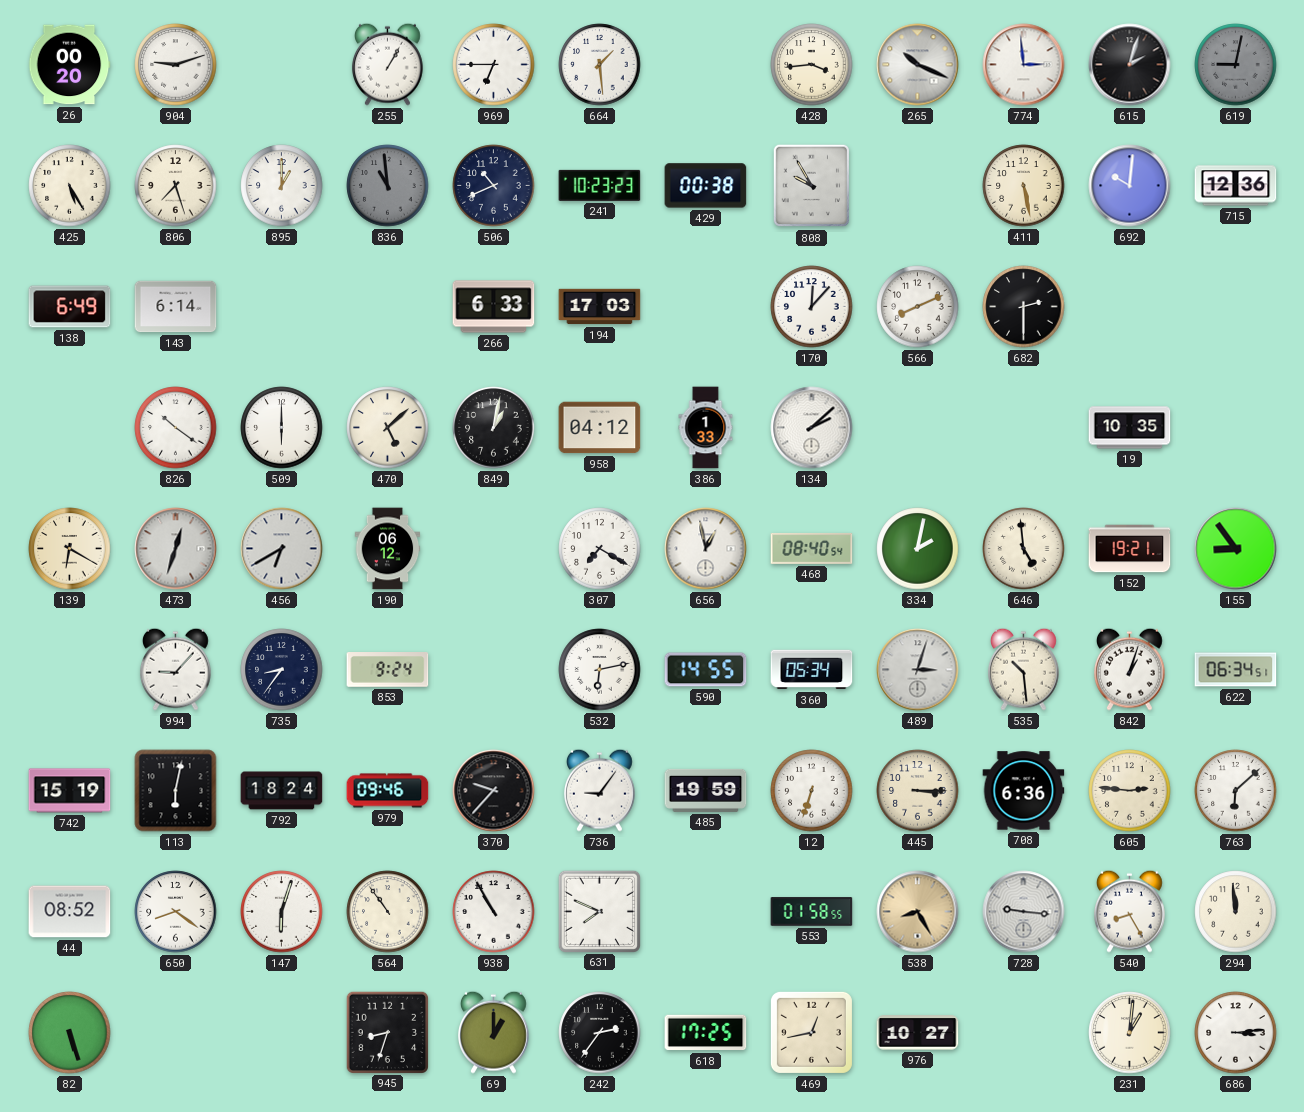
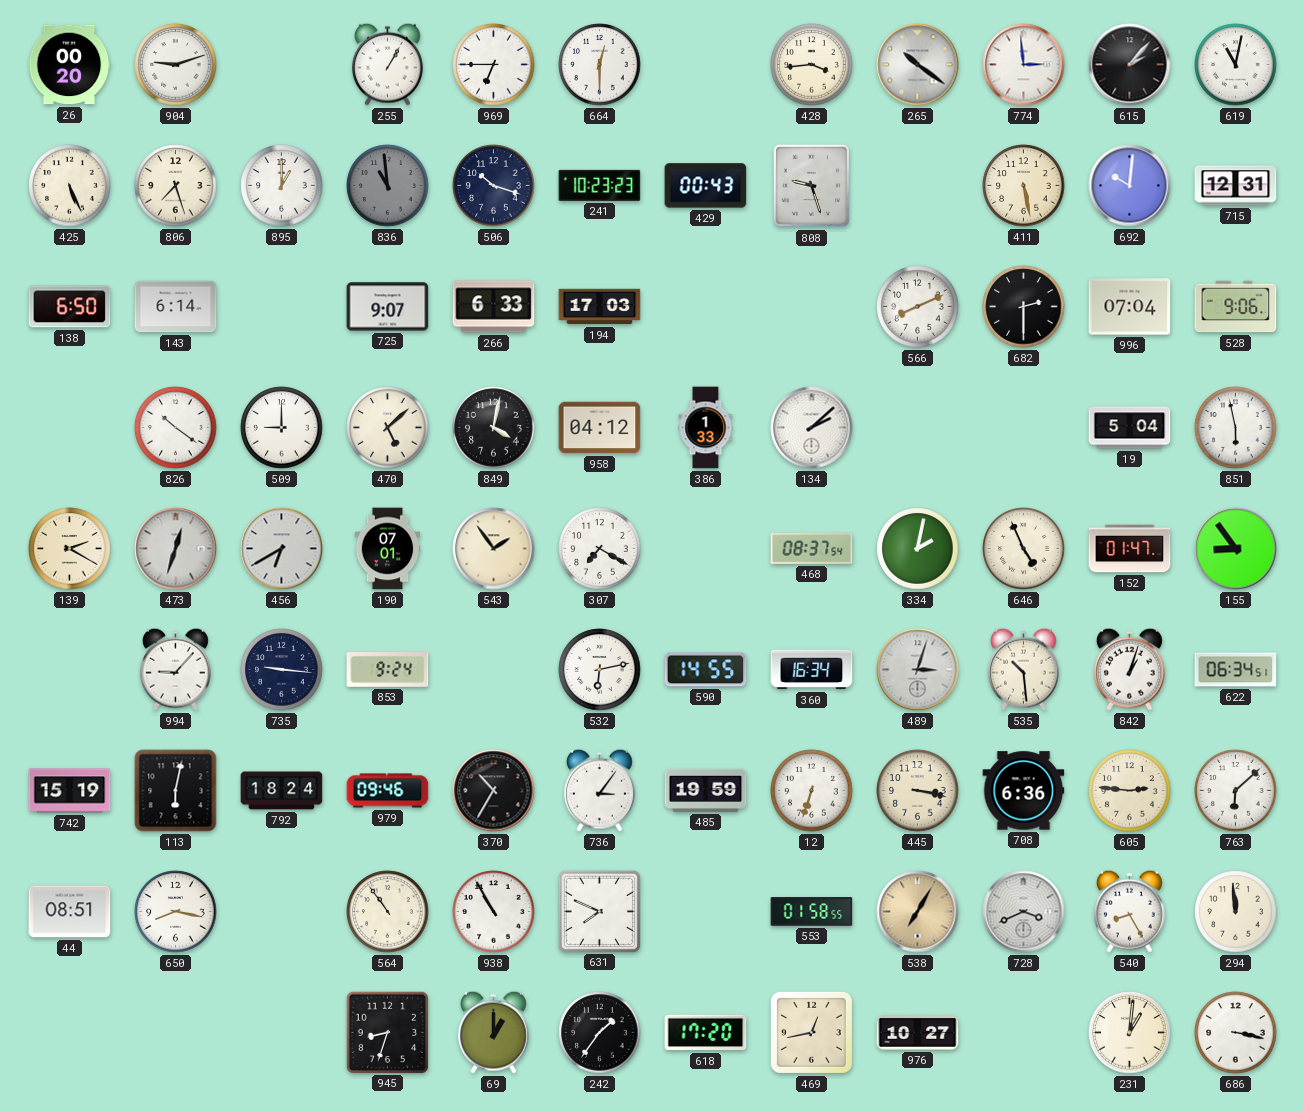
664: 1:29 -> 12:30
265: 10:19 -> 10:21
615: 2:03 -> 2:07
619: 9:02 -> 11:02
619 dial: grey -> white
425: 5:25 -> 5:26
506: 10:41 -> 10:18
429: 00:38 -> 00:43
808: 9:55 -> 9:27
715: 12:36 -> 12:31
138: 6:49 -> 6:50
725: none -> 9:07
170: 12:07 -> none
996: none -> 07:04
528: none -> 9:06
509: 6:00 -> 9:00
849: 1:02 -> 4:02
19: 10:35 -> 5:04
851: none -> 5:58
139: 6:20 -> 2:20
190: 06:12 -> 07:01
543: none -> 1:54
656: 12:58 -> none
468: 08:40 -> 08:37
646: 4:59 -> 4:56
152: 19:21 -> 01:47
735: 8:36 -> 9:16
360: 05:34 -> 16:34
370: 9:37 -> 10:35
736: 9:06 -> 3:06
445: 3:15 -> 3:17
44: 08:52 -> 08:51
650: 8:21 -> 8:17
147: 6:03 -> none
538: 8:25 -> 7:05
728: 9:16 -> 3:41
82: 5:27 -> none
242: 2:36 -> 1:36
618: 17:25 -> 17:20
686: 3:14 -> 3:17
